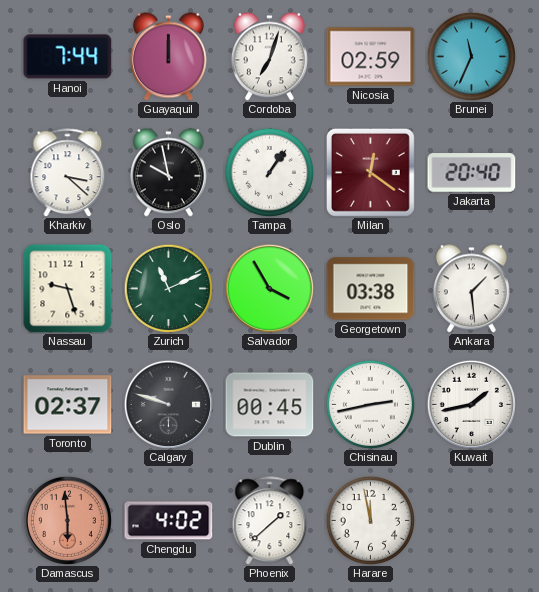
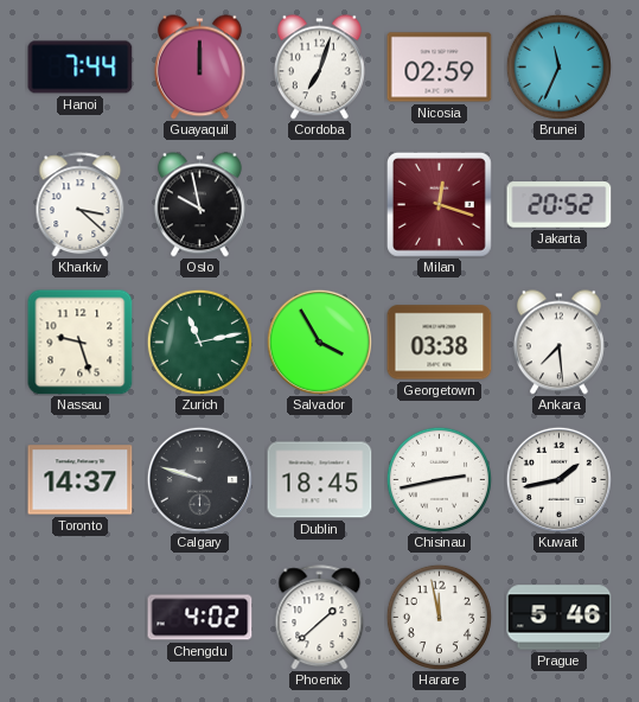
Tampa: 1:06 -> none
Milan: 12:21 -> 12:18
Jakarta: 20:40 -> 20:52
Zurich: 11:11 -> 11:13
Ankara: 1:29 -> 7:29
Toronto: 02:37 -> 14:37
Dublin: 00:45 -> 18:45
Damascus: 5:59 -> none
Prague: none -> 5:46
